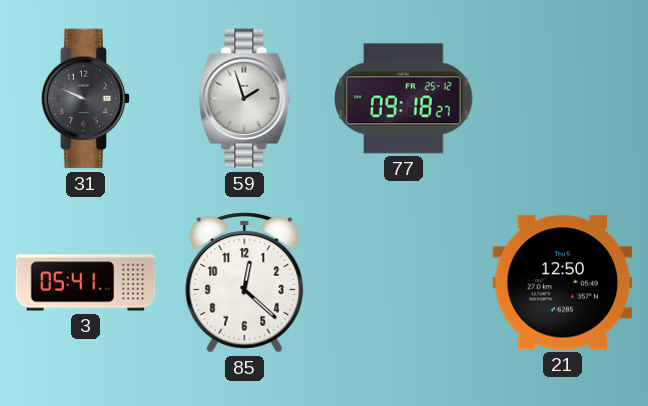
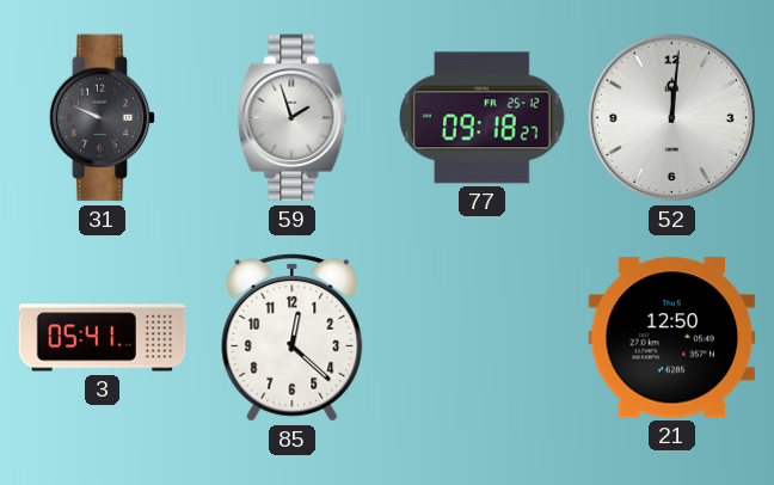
52: none -> 12:01
